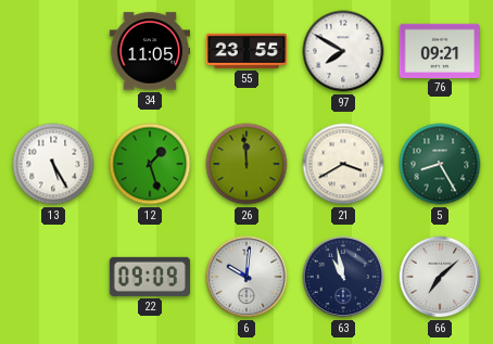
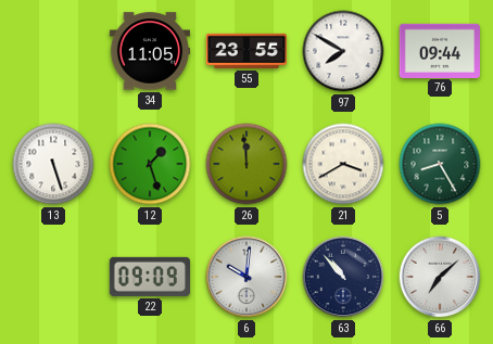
76: 09:21 -> 09:44
13: 5:25 -> 5:27
63: 10:58 -> 10:53
